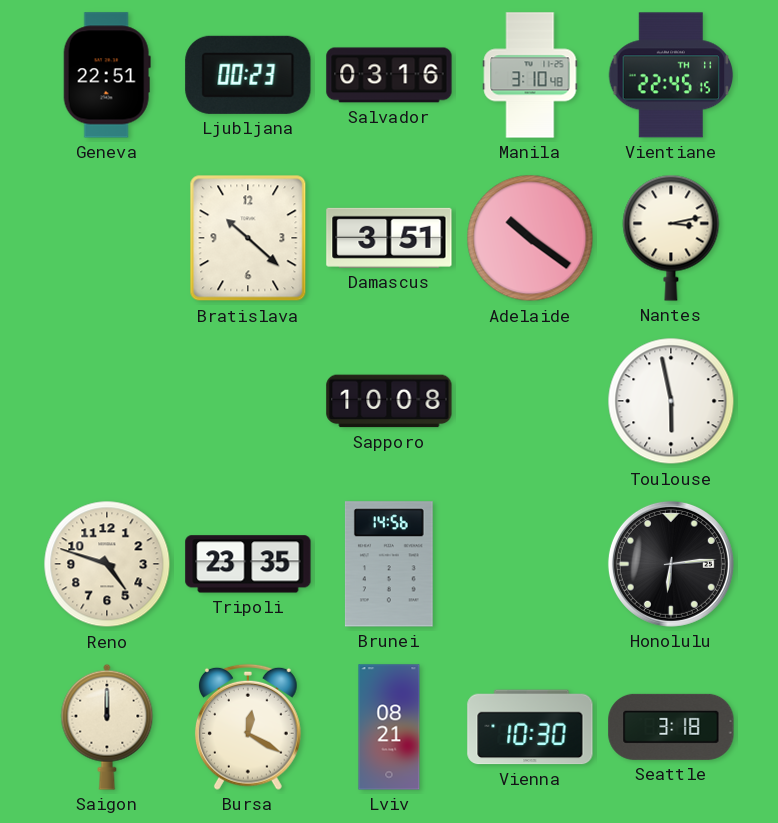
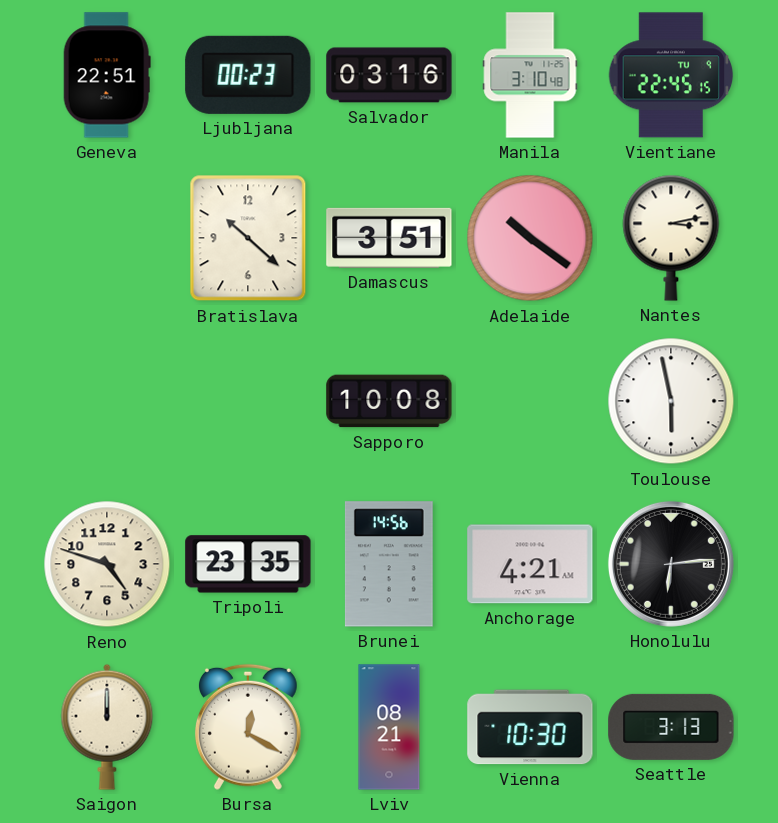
Vientiane date: TH 11 -> TU 9
Anchorage: none -> 4:21
Seattle: 3:18 -> 3:13
